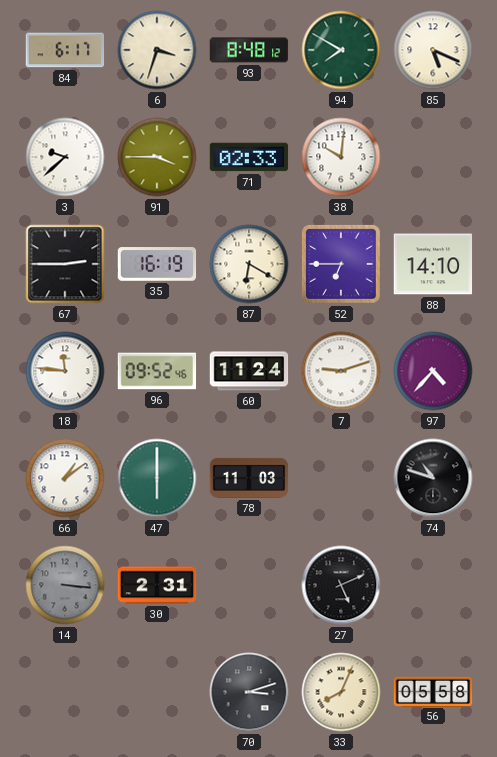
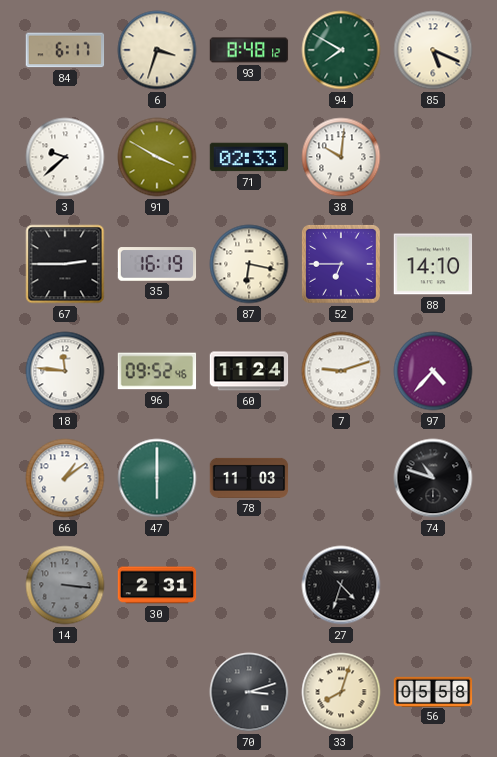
91: 3:45 -> 3:50
87: 6:20 -> 6:17
27: 5:11 -> 4:33
33: 8:04 -> 8:03
